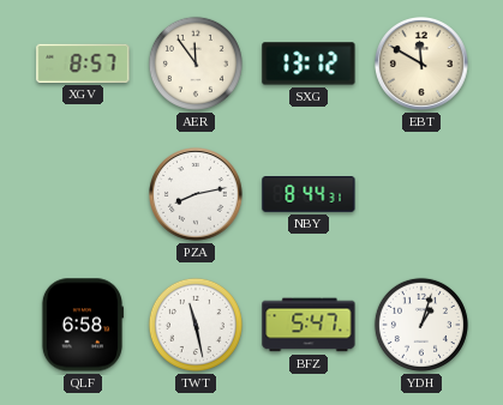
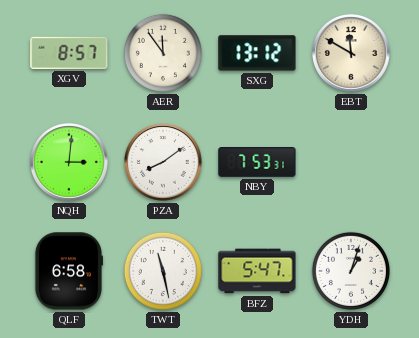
NQH: none -> 3:01
PZA: 8:13 -> 8:09
NBY: 8:44 -> 7:53
